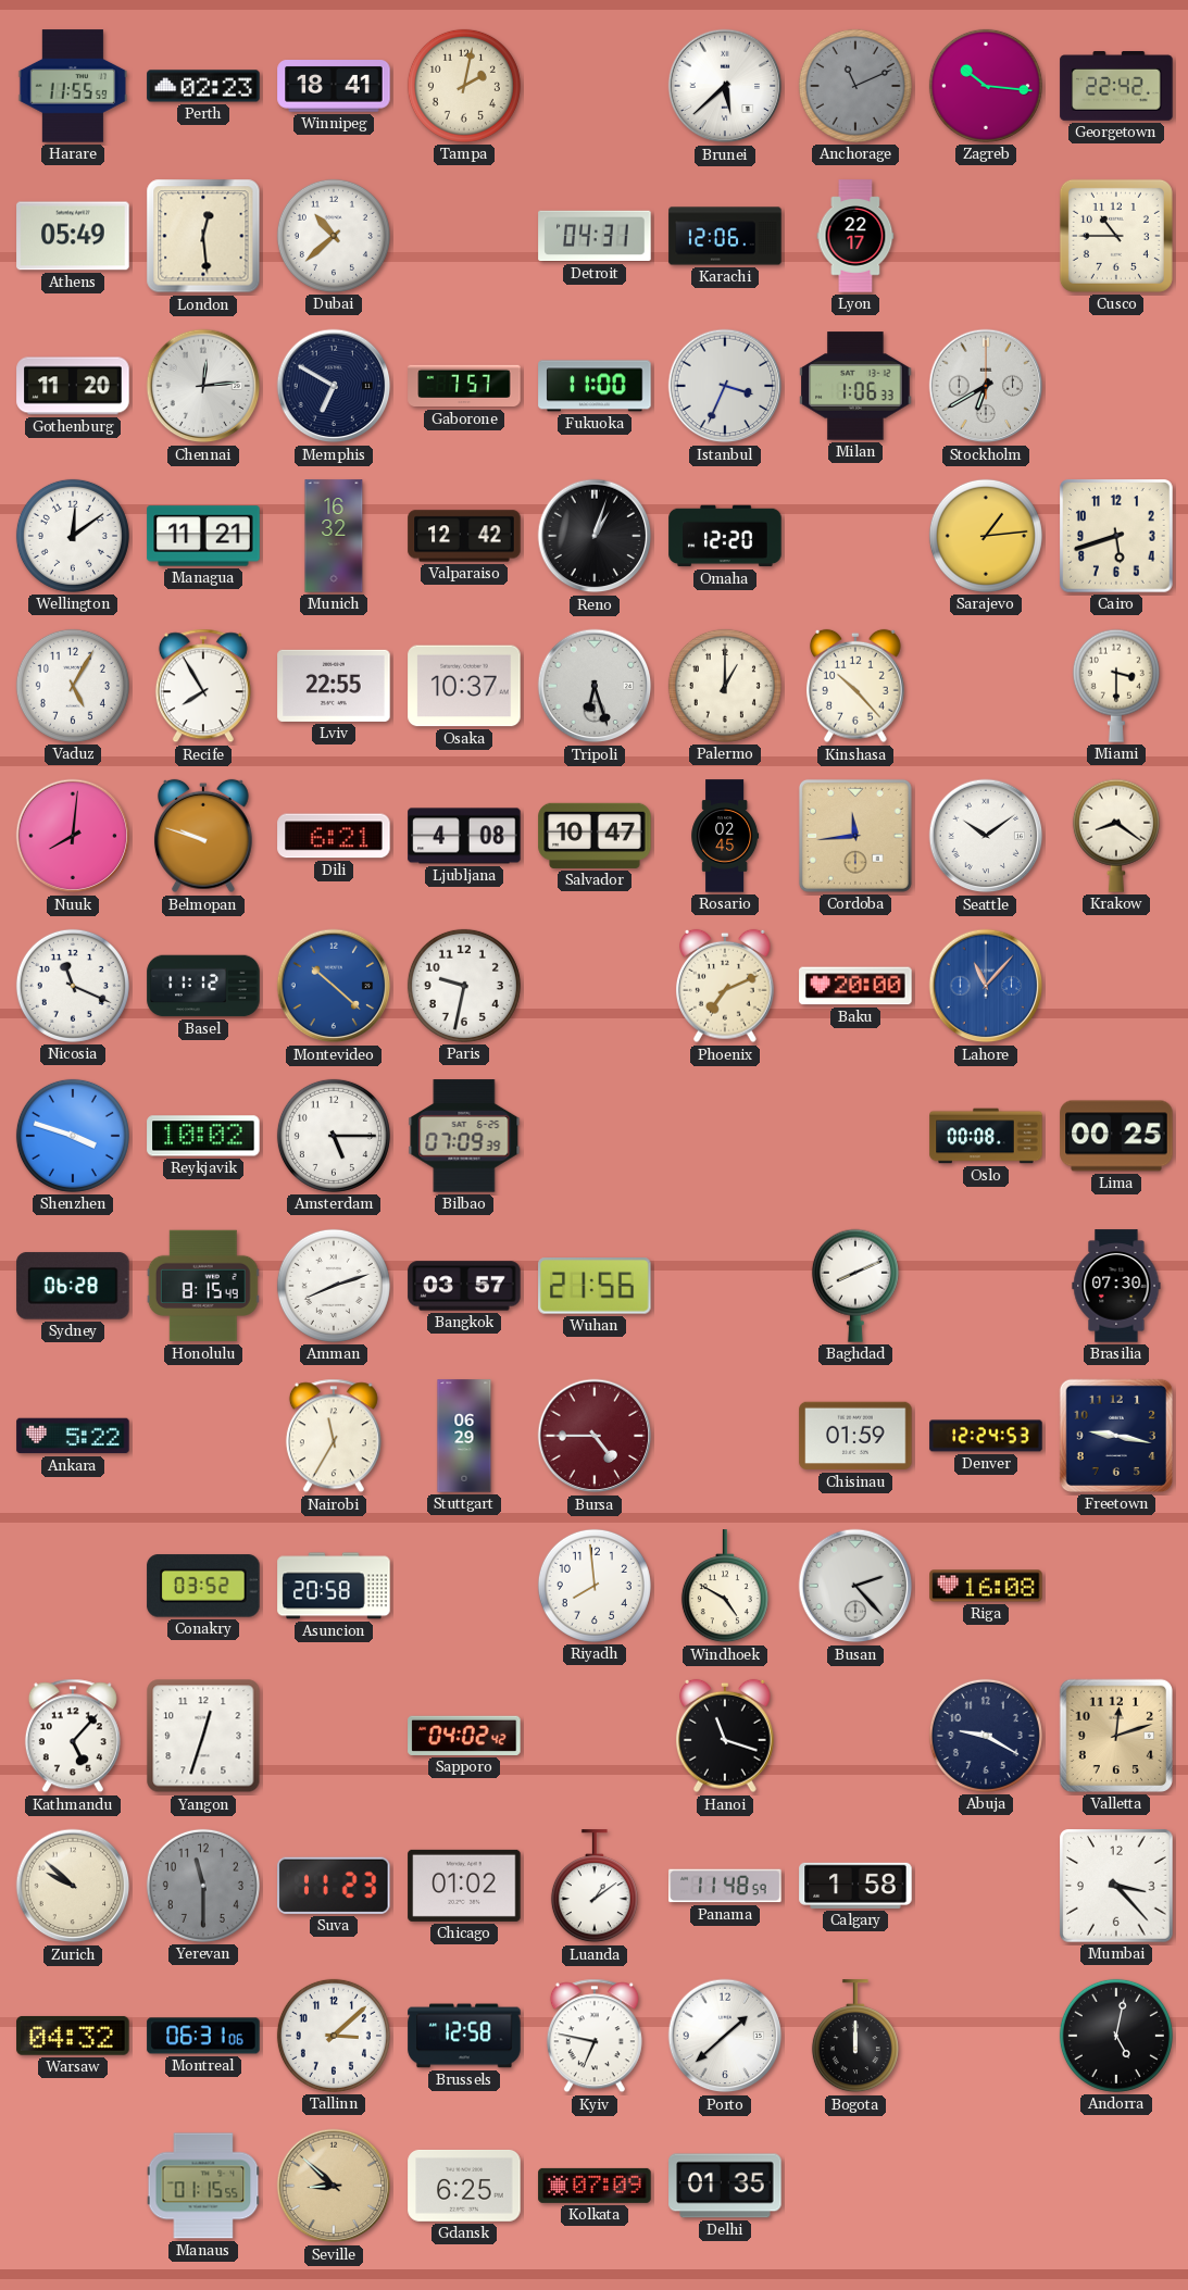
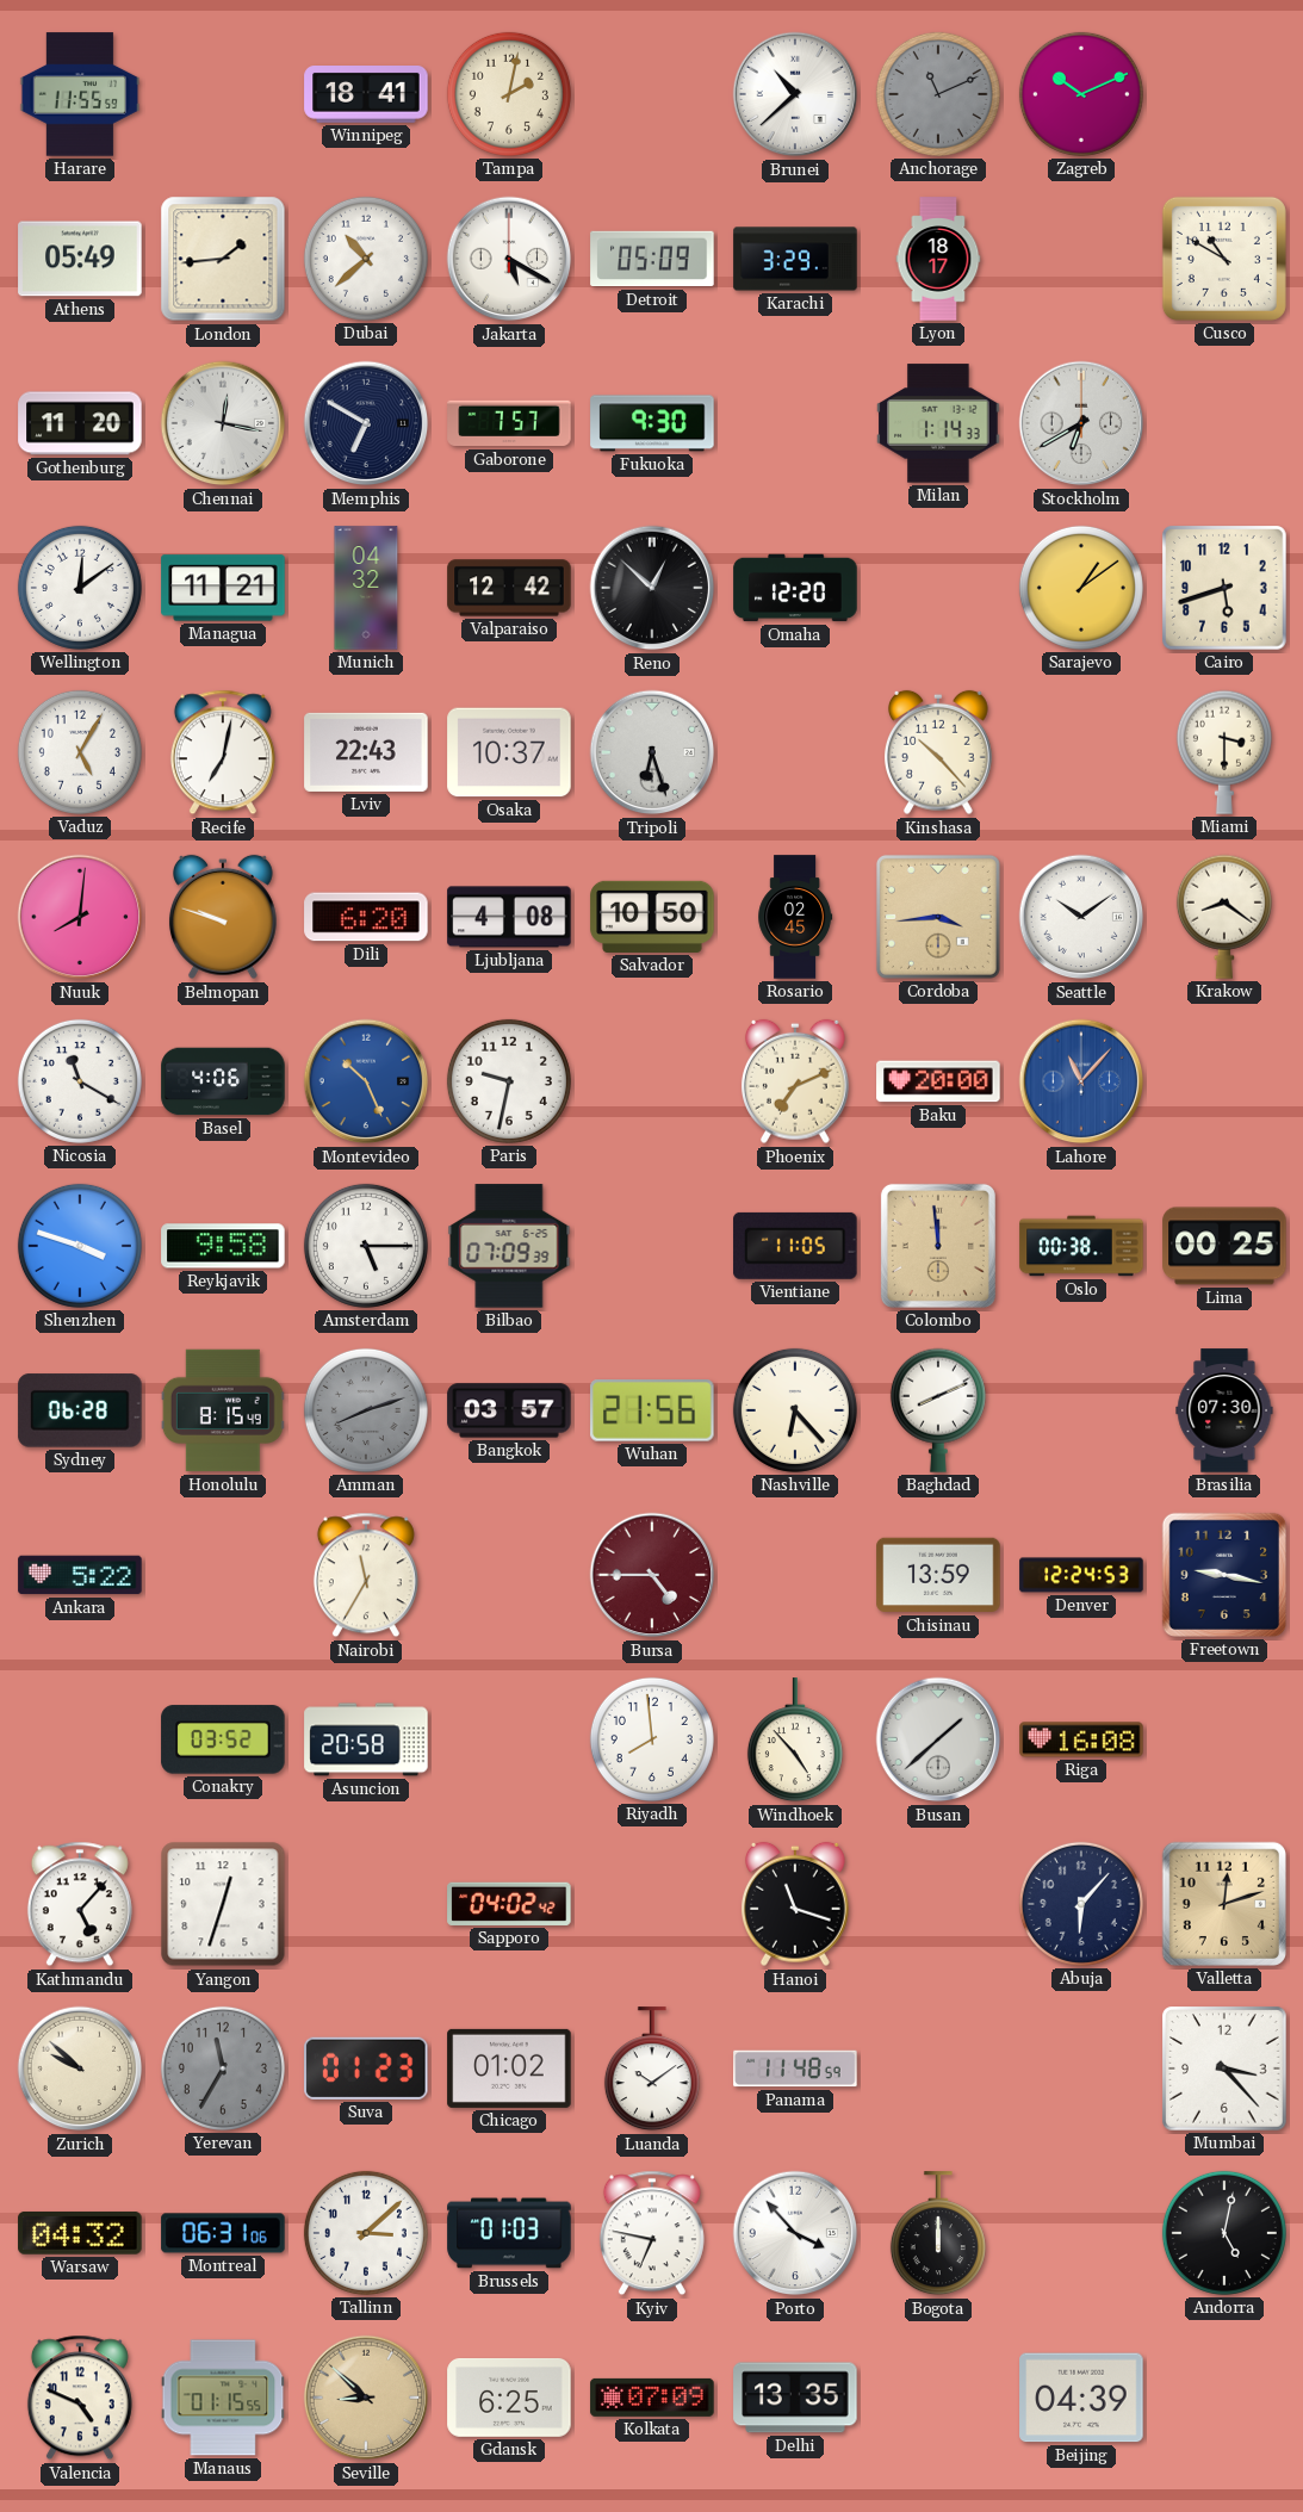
Perth: 02:23 -> none
Brunei: 5:38 -> 10:38
Zagreb: 10:16 -> 10:11
Georgetown: 22:42 -> none
London: 12:29 -> 1:44
Jakarta: none -> 5:20
Detroit: 04:31 -> 05:09
Karachi: 12:06 -> 3:29
Lyon: 22:17 -> 18:17
Cusco: 10:45 -> 10:50
Chennai: 12:14 -> 12:17
Fukuoka: 11:00 -> 9:30
Istanbul: 3:34 -> none
Milan: 1:06 -> 1:14
Munich: 16:32 -> 04:32
Reno: 1:03 -> 12:52
Sarajevo: 1:14 -> 1:09
Recife: 7:55 -> 7:02
Lviv: 22:55 -> 22:43
Palermo: 1:00 -> none
Dili: 6:21 -> 6:20
Salvador: 10:47 -> 10:50
Cordoba: 11:44 -> 3:44
Nicosia: 11:19 -> 11:20
Basel: 11:12 -> 4:06
Montevideo: 10:22 -> 10:26
Reykjavik: 10:02 -> 9:58
Vientiane: none -> 11:05
Colombo: none -> 11:59
Oslo: 00:08 -> 00:38
Amman dial: white -> grey
Nashville: none -> 6:23
Stuttgart: 06:29 -> none
Chisinau: 01:59 -> 13:59
Windhoek: 4:50 -> 4:53
Busan: 2:23 -> 1:38
Abuja: 9:20 -> 6:07
Yerevan: 11:30 -> 11:35
Suva: 11:23 -> 01:23
Luanda: 1:09 -> 10:09
Calgary: 1:58 -> none
Brussels: 12:58 -> 01:03
Porto: 1:38 -> 3:53
Valencia: none -> 4:49
Delhi: 01:35 -> 13:35
Beijing: none -> 04:39
